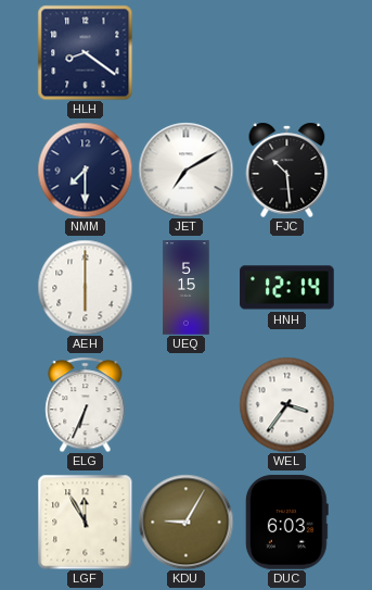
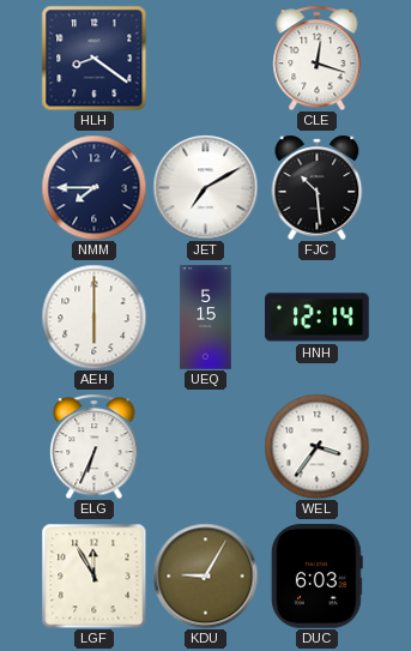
CLE: none -> 12:18
NMM: 7:30 -> 7:45
